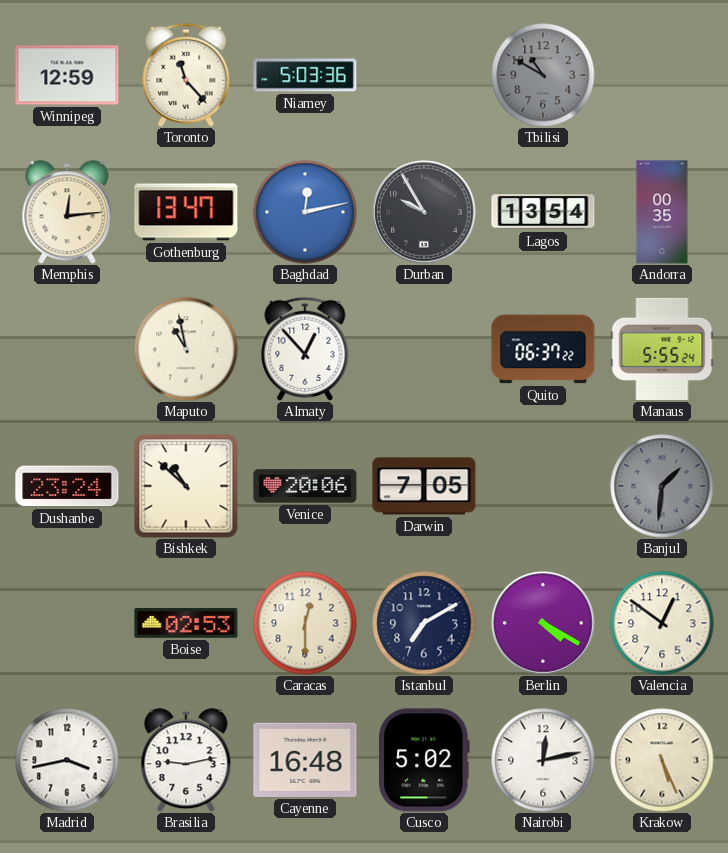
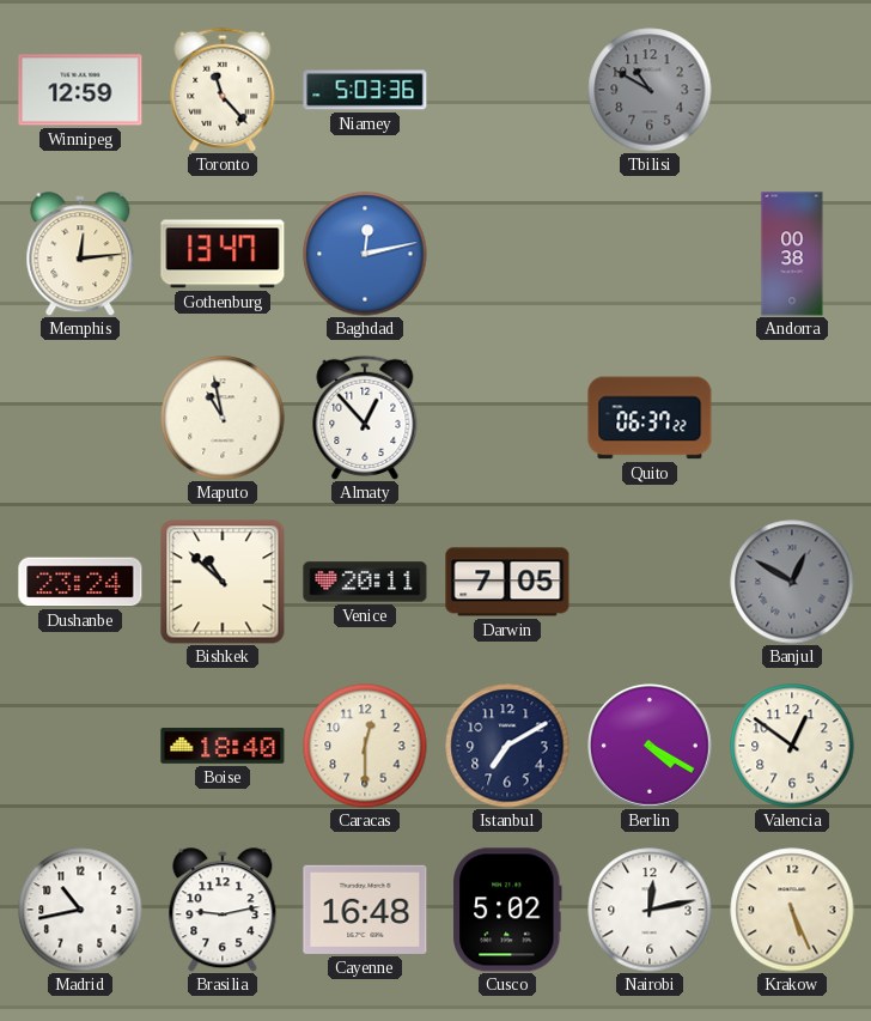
Durban: 9:55 -> none
Lagos: 13:54 -> none
Andorra: 00:35 -> 00:38
Manaus: 5:55 -> none
Venice: 20:06 -> 20:11
Banjul: 1:31 -> 12:50
Boise: 02:53 -> 18:40
Madrid: 3:43 -> 10:43
